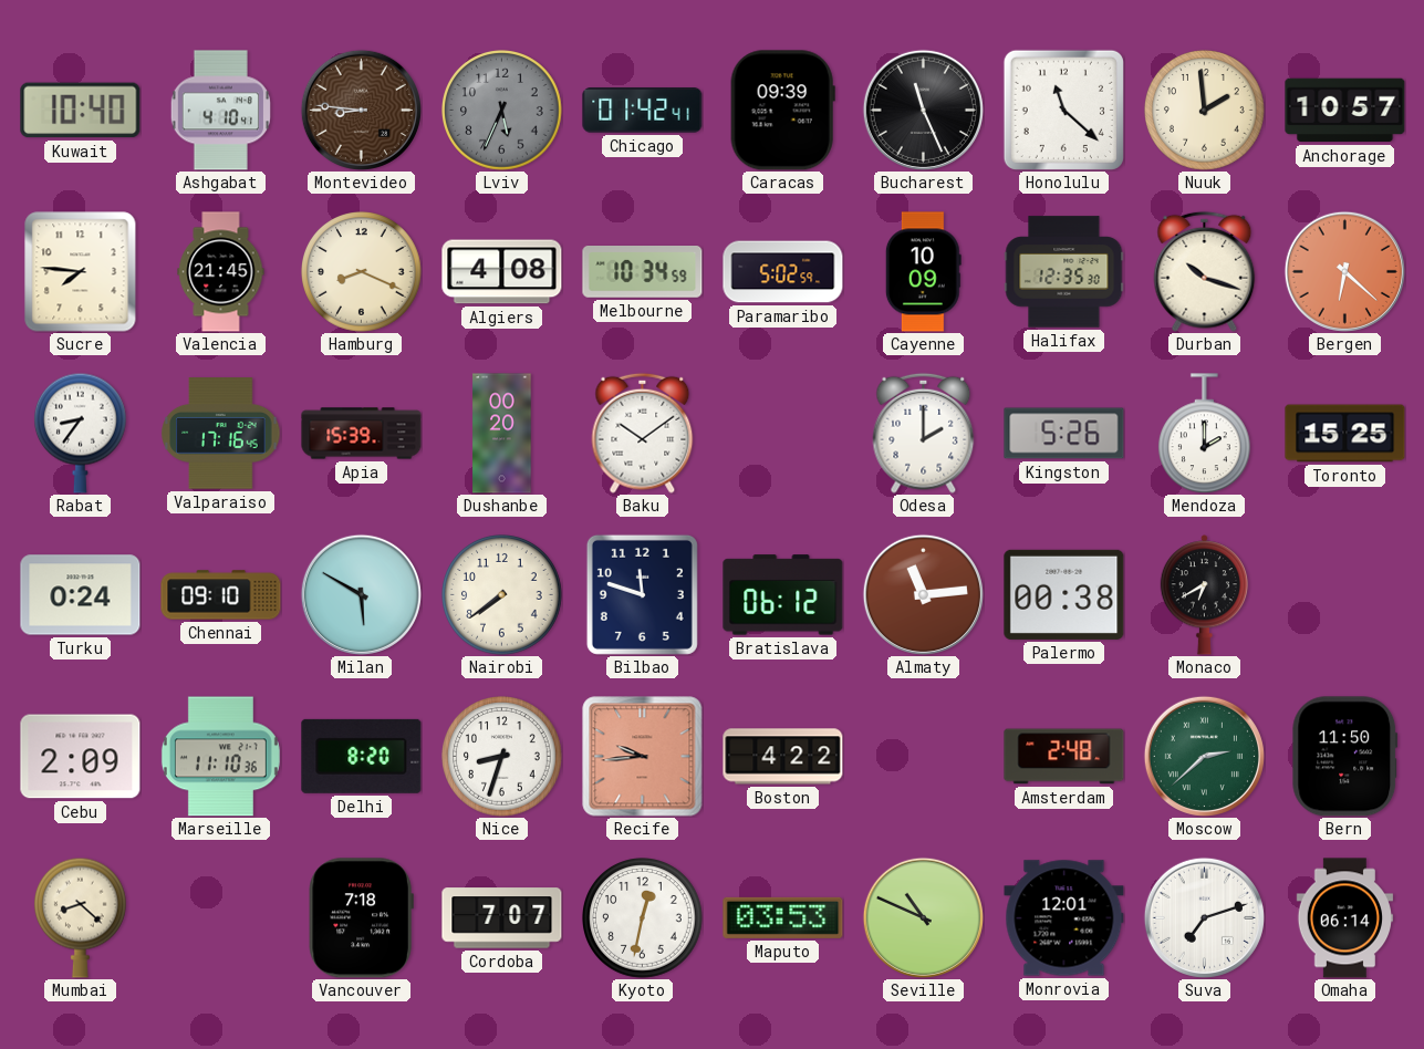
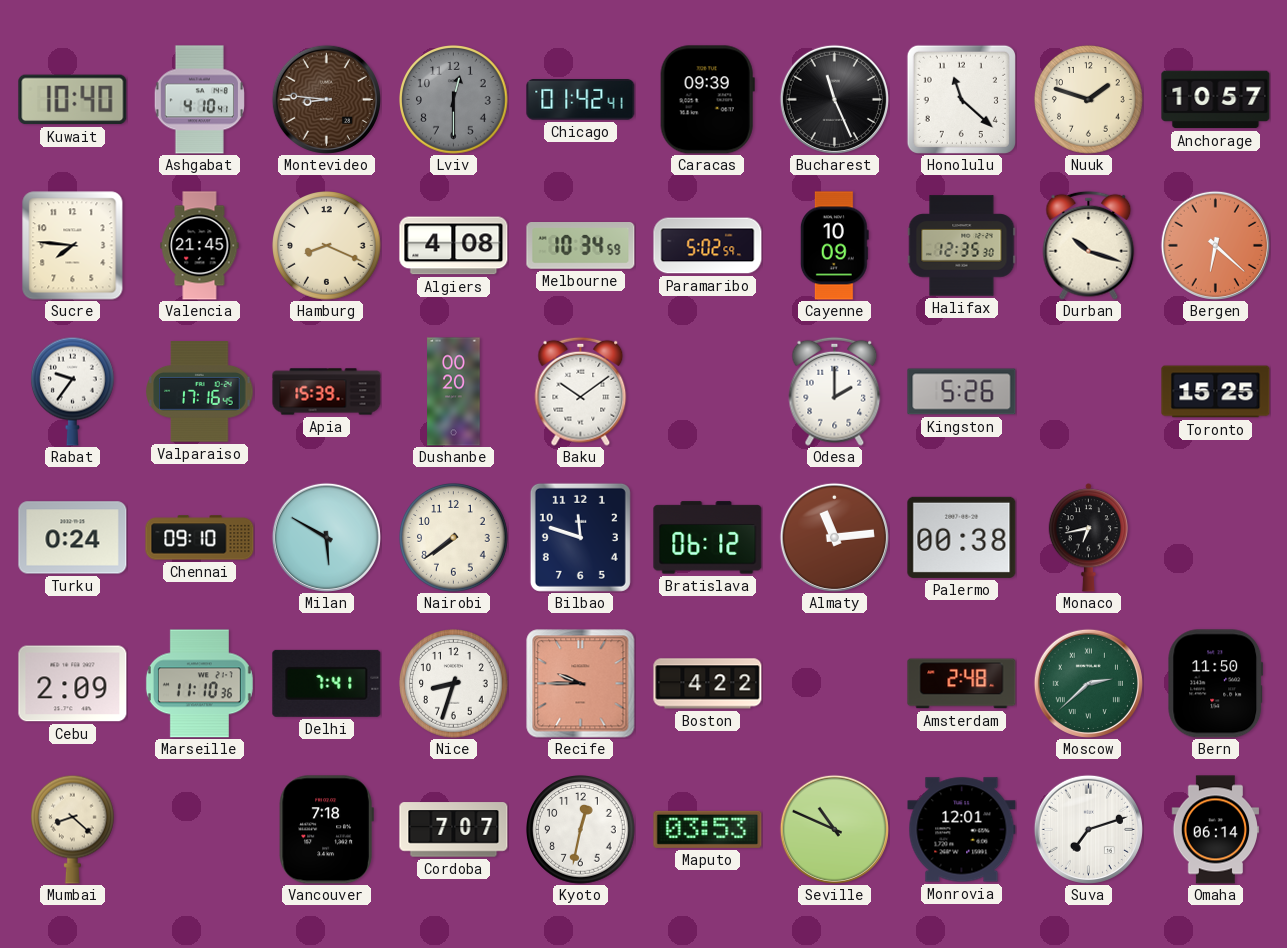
Lviv: 5:34 -> 12:30
Nuuk: 1:59 -> 1:48
Rabat: 8:36 -> 9:36
Mendoza: 2:00 -> none
Monaco: 6:40 -> 6:43
Delhi: 8:20 -> 7:41
Recife: 9:44 -> 9:45
